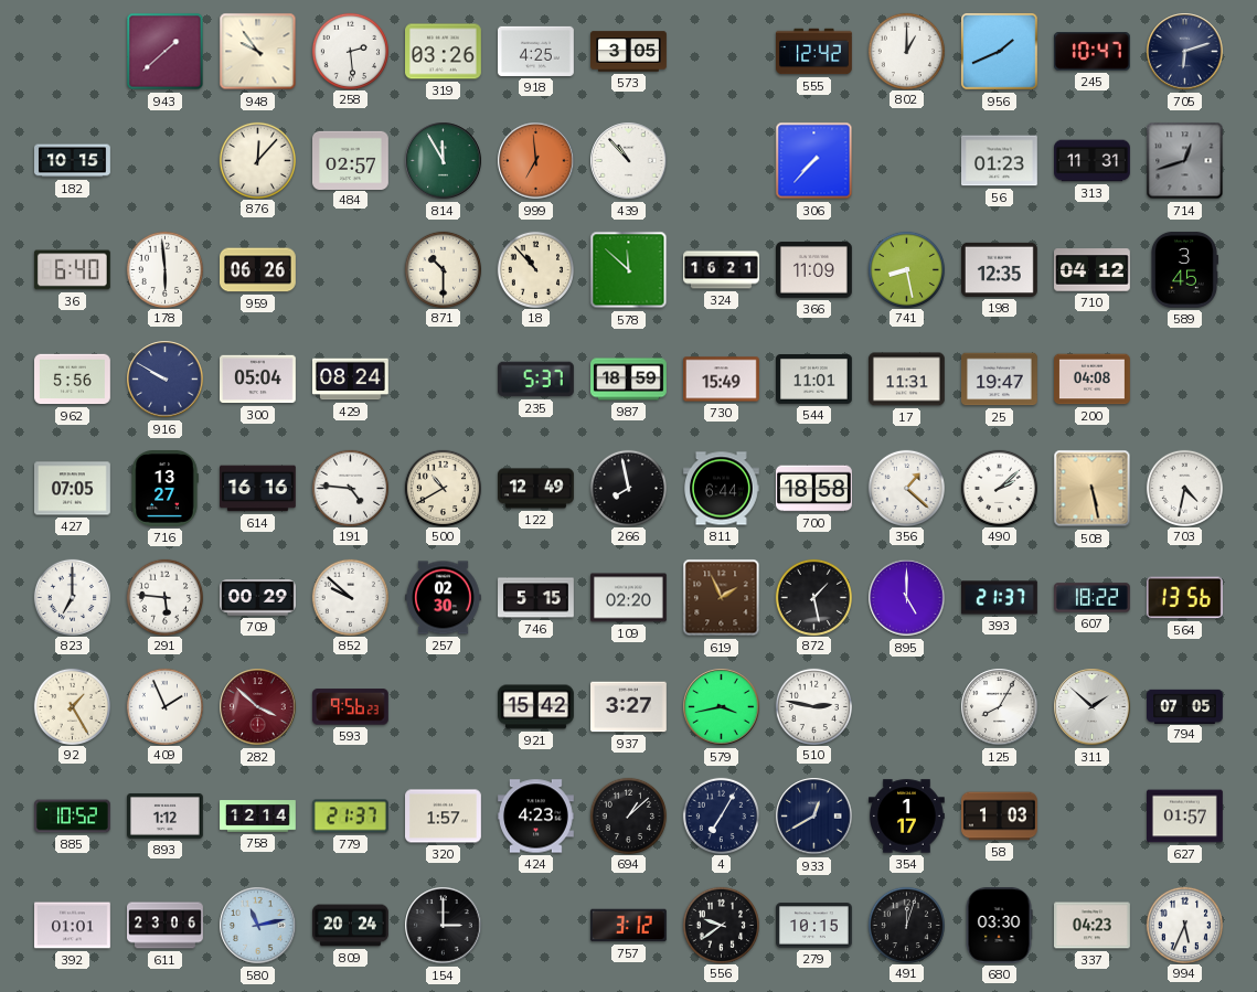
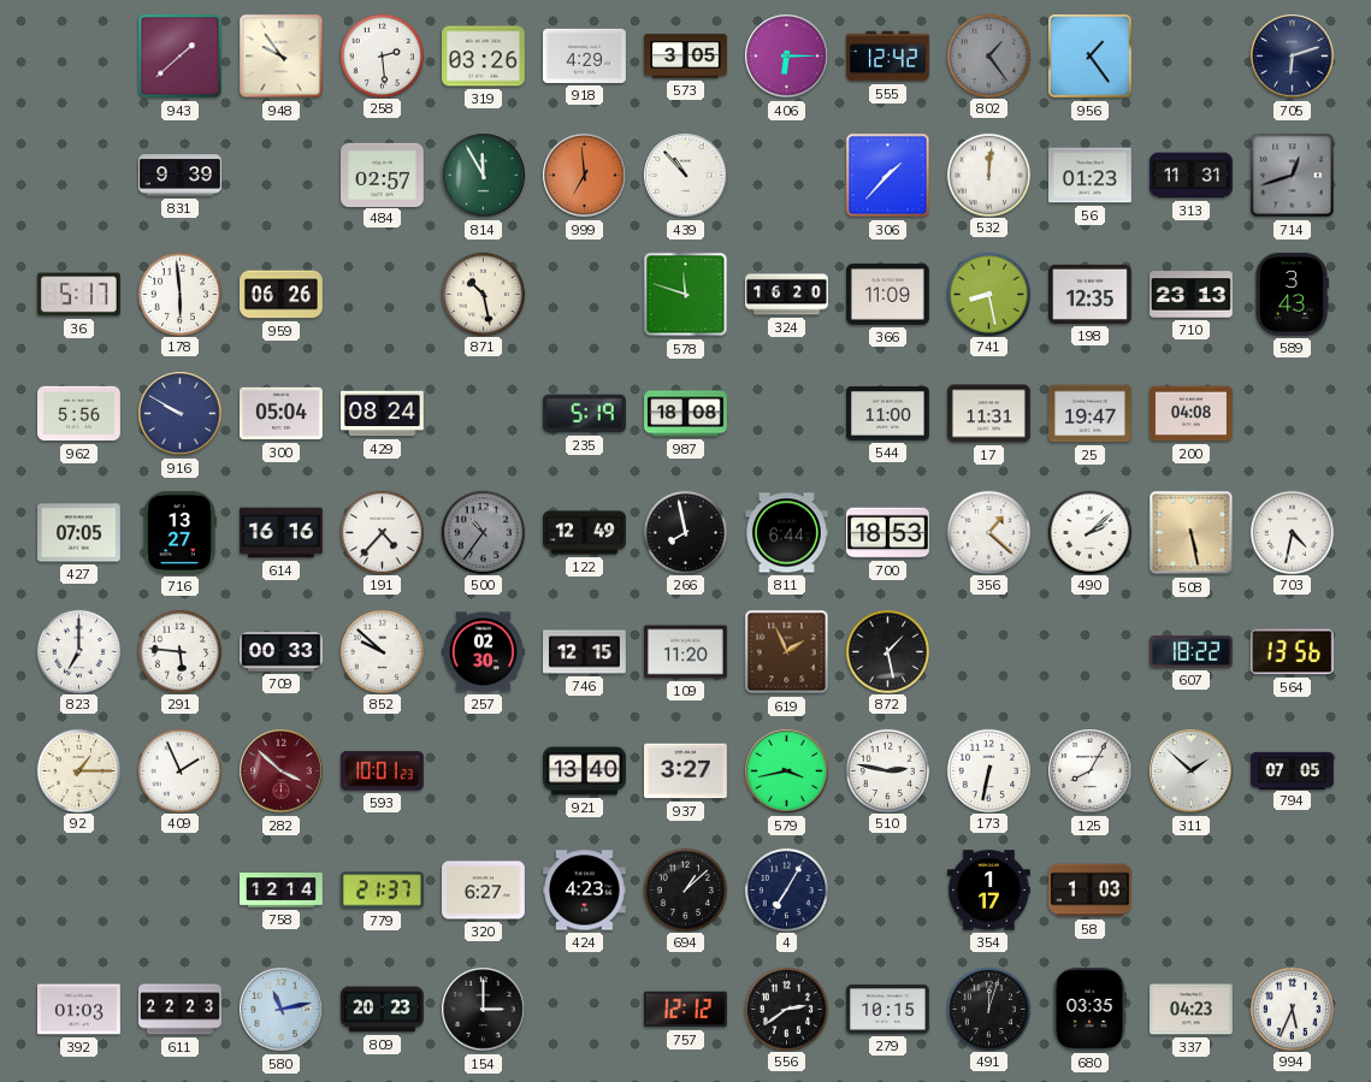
918: 4:25 -> 4:29
406: none -> 6:15
802: 1:00 -> 1:24
802 dial: white -> grey
956: 1:41 -> 1:24
245: 10:47 -> none
182: 10:15 -> none
831: none -> 9:39
876: 12:07 -> none
306: 7:37 -> 1:37
532: none -> 12:01
36: 6:40 -> 5:17
871: 10:30 -> 10:28
18: 10:53 -> none
578: 11:52 -> 11:48
324: 16:21 -> 16:20
710: 04:12 -> 23:13
589: 3:45 -> 3:43
235: 5:37 -> 5:19
987: 18:59 -> 18:08
730: 15:49 -> none
544: 11:01 -> 11:00
191: 4:46 -> 4:37
500: 10:40 -> 10:36
500 dial: cream -> grey
700: 18:58 -> 18:53
709: 00:29 -> 00:33
746: 5:15 -> 12:15
109: 02:20 -> 11:20
895: 5:00 -> none
393: 21:37 -> none
92: 1:25 -> 1:15
593: 9:56 -> 10:01
921: 15:42 -> 13:40
173: none -> 6:32
885: 10:52 -> none
893: 1:12 -> none
320: 1:57 -> 6:27
933: 12:40 -> none
627: 01:57 -> none
392: 01:01 -> 01:03
611: 23:06 -> 22:23
809: 20:24 -> 20:23
757: 3:12 -> 12:12
556: 9:39 -> 2:39
680: 03:30 -> 03:35
